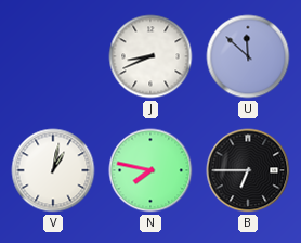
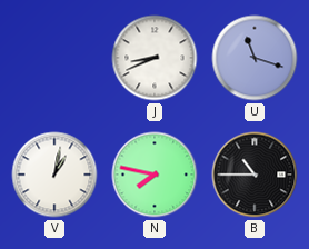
U: 11:52 -> 11:18
B: 6:45 -> 10:45
